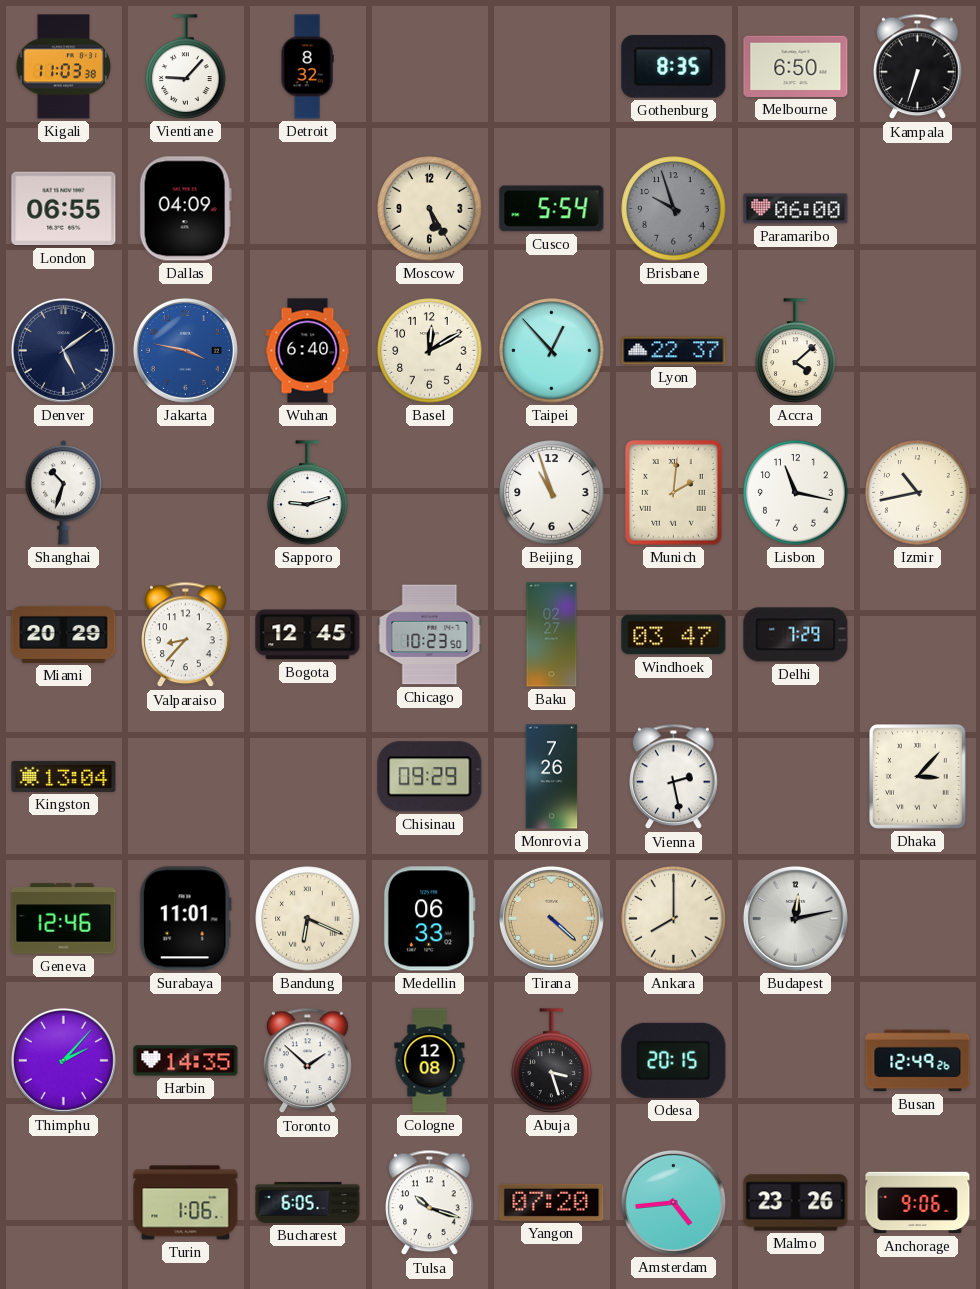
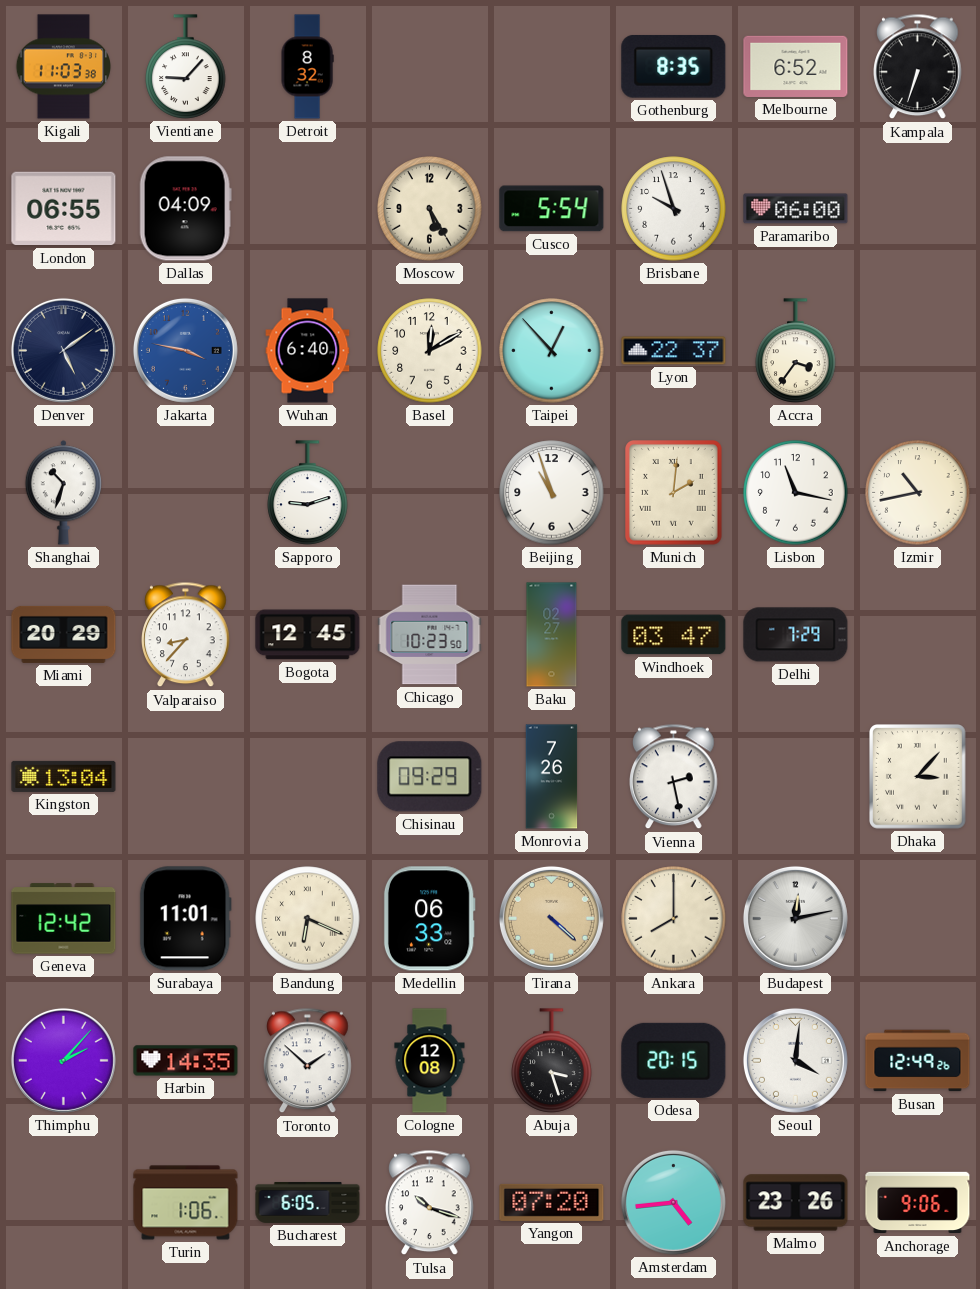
Melbourne: 6:50 -> 6:52
Brisbane dial: grey -> white
Accra: 4:08 -> 3:36
Geneva: 12:46 -> 12:42
Seoul: none -> 4:01
